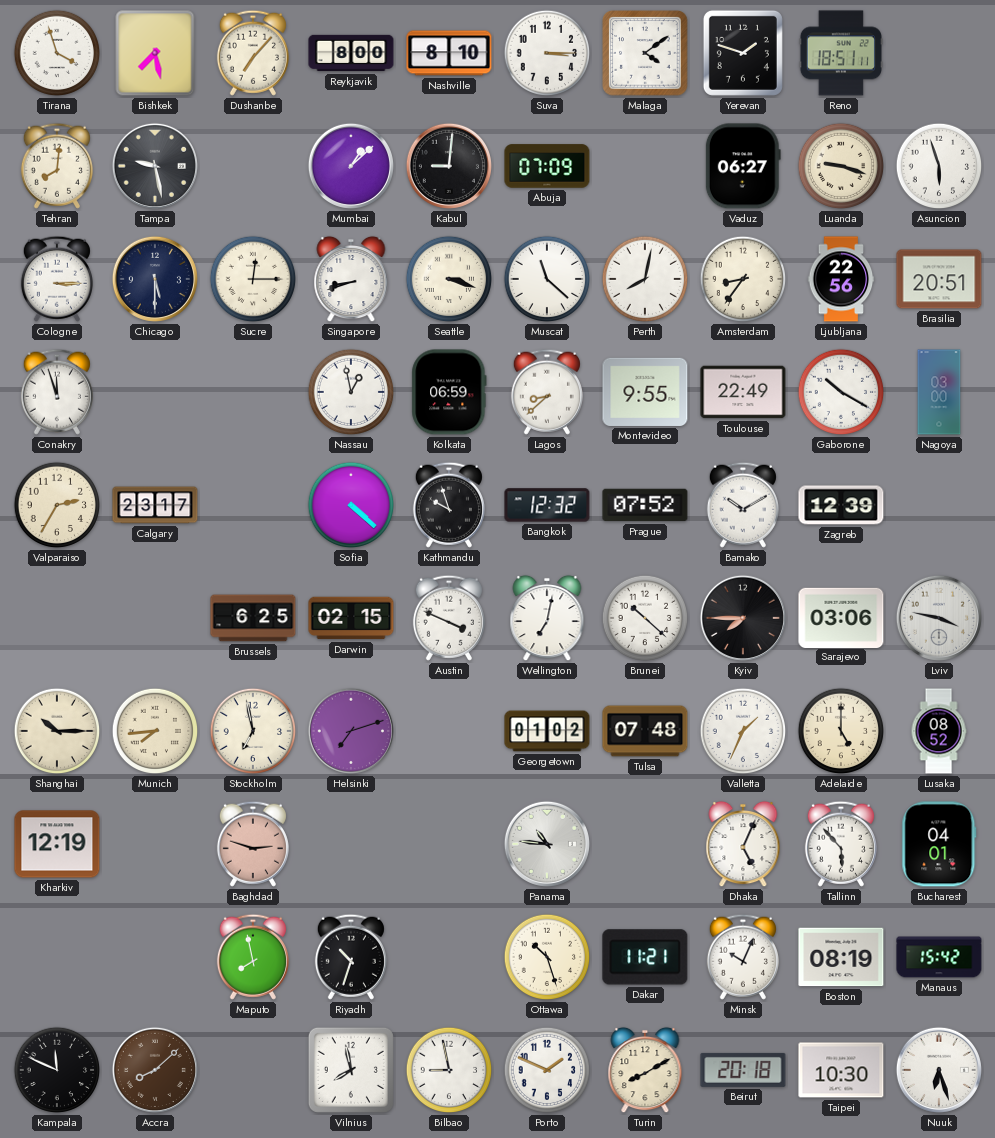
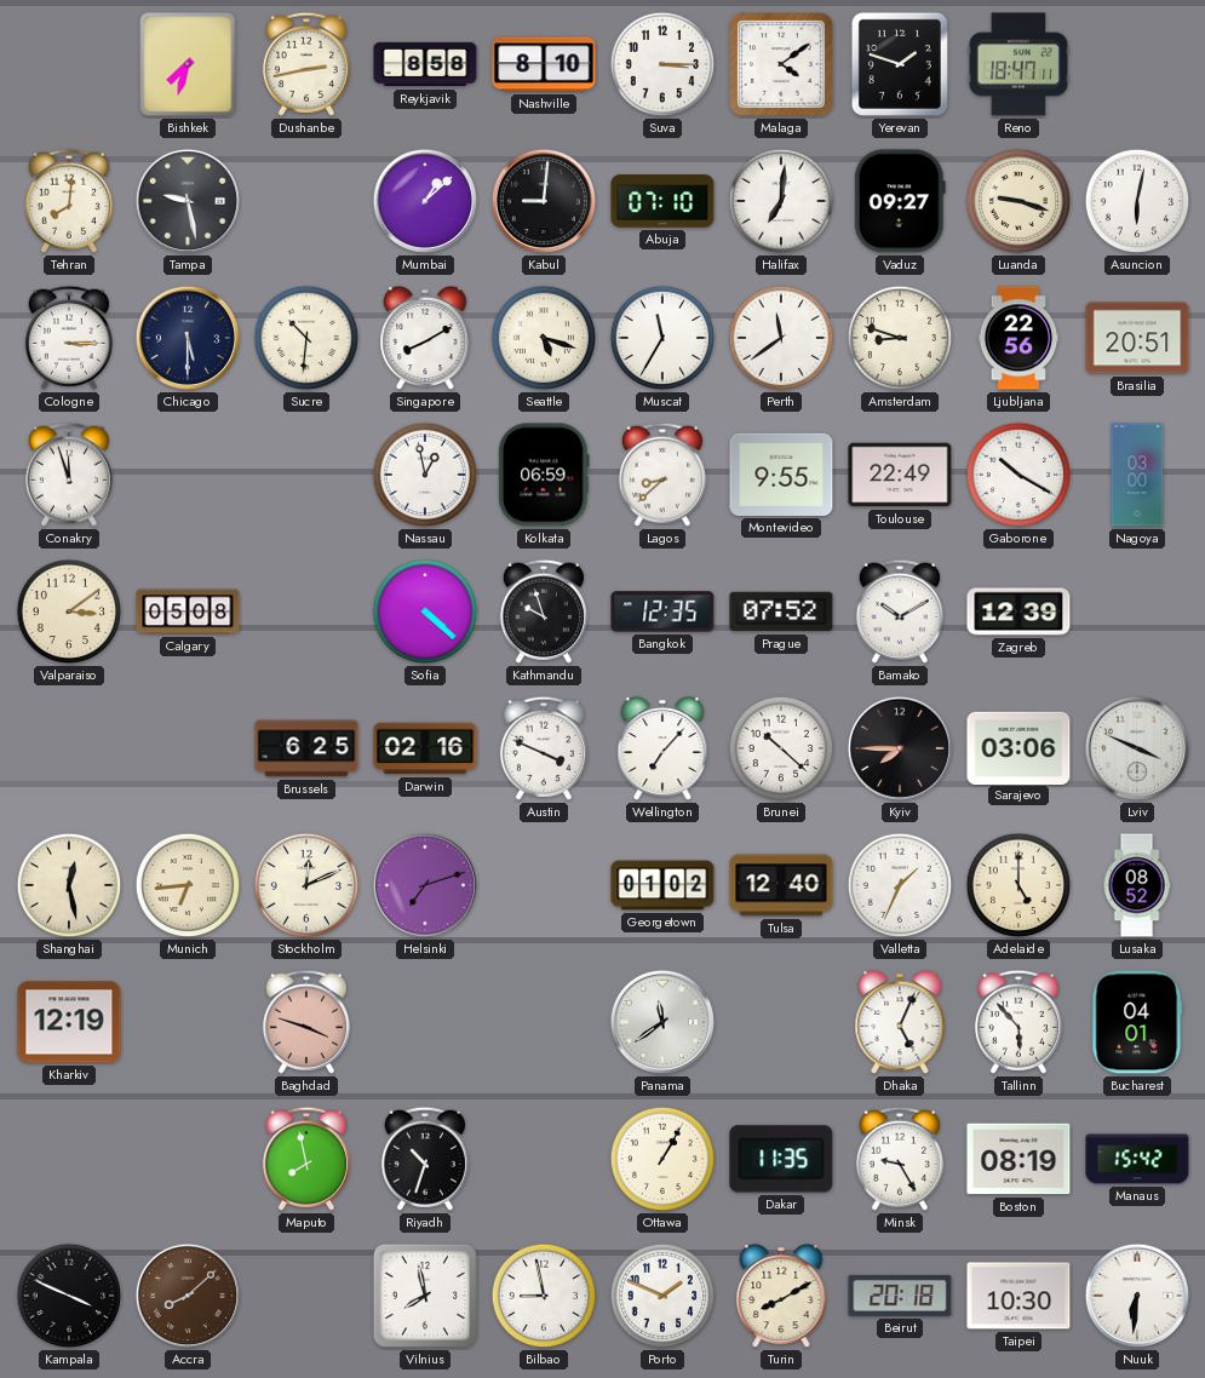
Tirana: 3:57 -> none
Bishkek: 7:28 -> 7:33
Dushanbe: 7:07 -> 2:43
Reykjavik: 8:00 -> 8:58
Reno: 18:51 -> 18:47
Abuja: 07:09 -> 07:10
Halifax: none -> 7:01
Vaduz: 06:27 -> 09:27
Asuncion: 5:57 -> 6:02
Sucre: 12:15 -> 10:31
Singapore: 8:42 -> 8:10
Seattle: 3:18 -> 5:18
Muscat: 11:22 -> 11:35
Perth: 8:02 -> 11:39
Amsterdam: 8:36 -> 8:48
Valparaiso: 2:35 -> 3:09
Calgary: 23:17 -> 05:08
Bangkok: 12:32 -> 12:35
Darwin: 02:15 -> 02:16
Wellington: 7:02 -> 7:07
Lviv: 3:47 -> 3:49
Shanghai: 10:15 -> 12:28
Munich: 7:44 -> 6:44
Stockholm: 6:58 -> 12:11
Tulsa: 07:48 -> 12:40
Baghdad: 2:48 -> 3:48
Panama: 10:46 -> 11:39
Ottawa: 10:27 -> 1:05
Dakar: 11:21 -> 11:35
Minsk: 10:04 -> 9:25
Kampala: 11:49 -> 3:49
Nuuk: 6:27 -> 6:31
